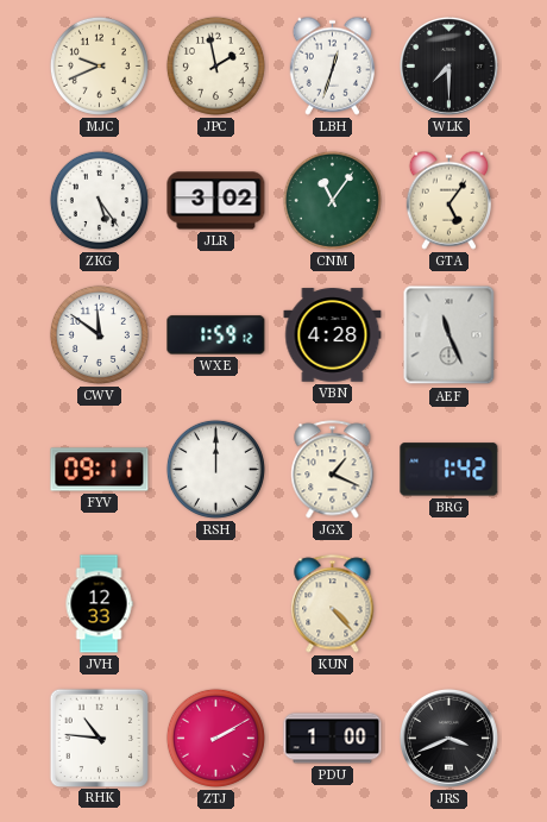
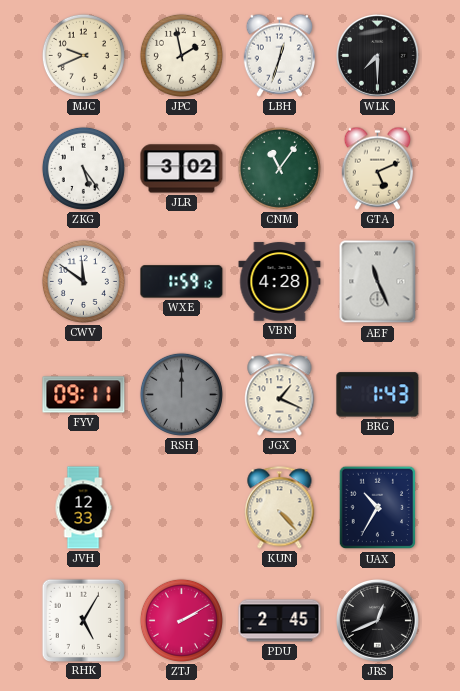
GTA: 5:06 -> 5:11
RSH dial: white -> grey
BRG: 1:42 -> 1:43
UAX: none -> 10:35
RHK: 10:46 -> 5:05
PDU: 1:00 -> 2:45
JRS: 3:41 -> 12:41
